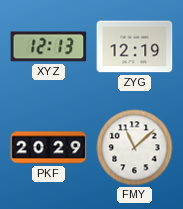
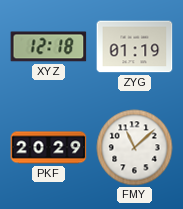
XYZ: 12:13 -> 12:18
ZYG: 12:19 -> 01:19
